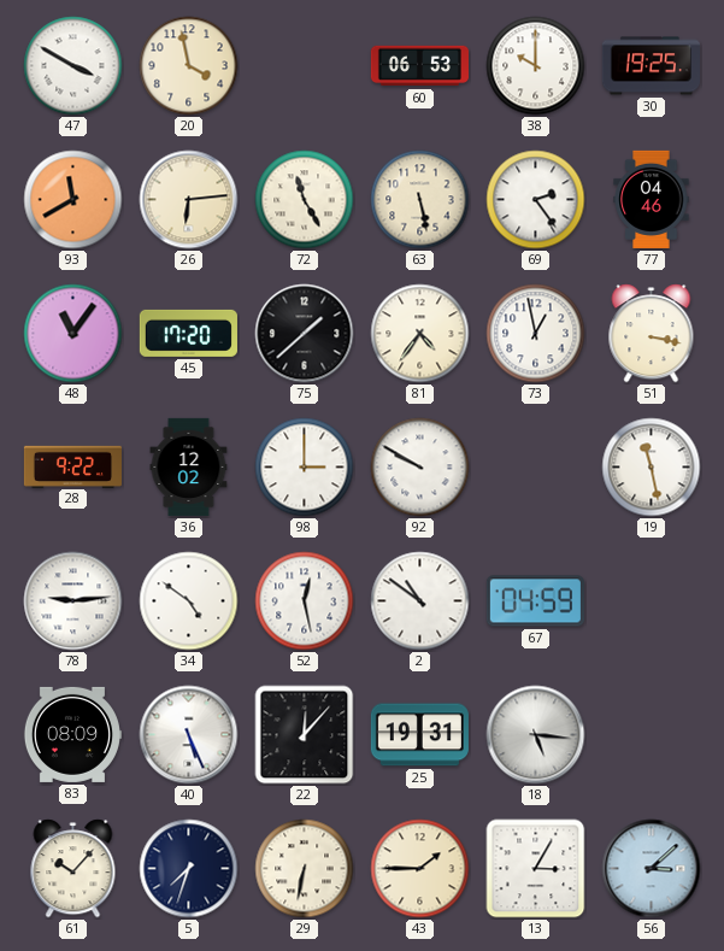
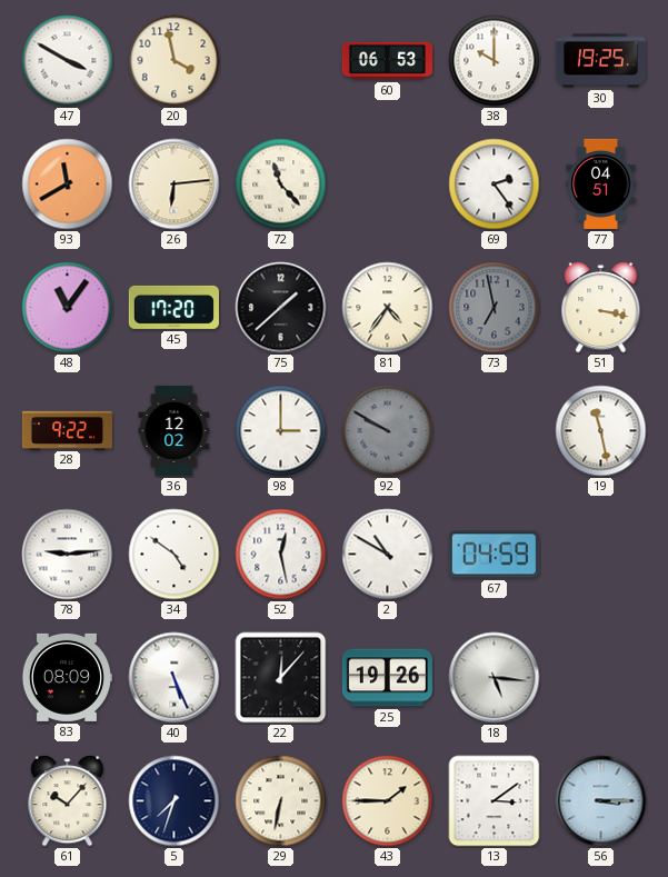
72: 11:25 -> 11:23
63: 5:28 -> none
77: 04:46 -> 04:51
73: 12:58 -> 6:58
73 dial: white -> grey
92 dial: white -> grey
2: 10:51 -> 10:50
25: 19:31 -> 19:26
13: 3:05 -> 3:09
56: 3:08 -> 3:15
